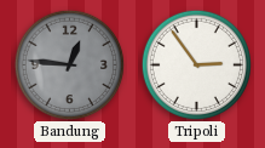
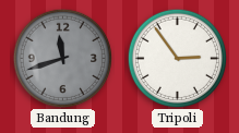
Bandung: 12:46 -> 11:42
